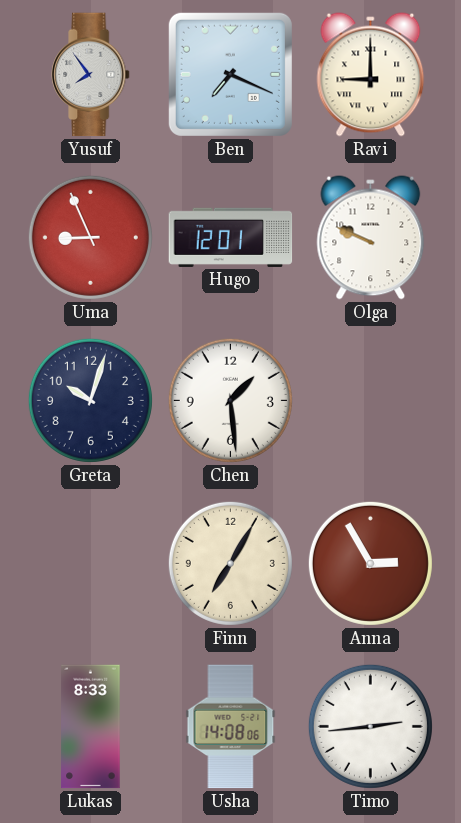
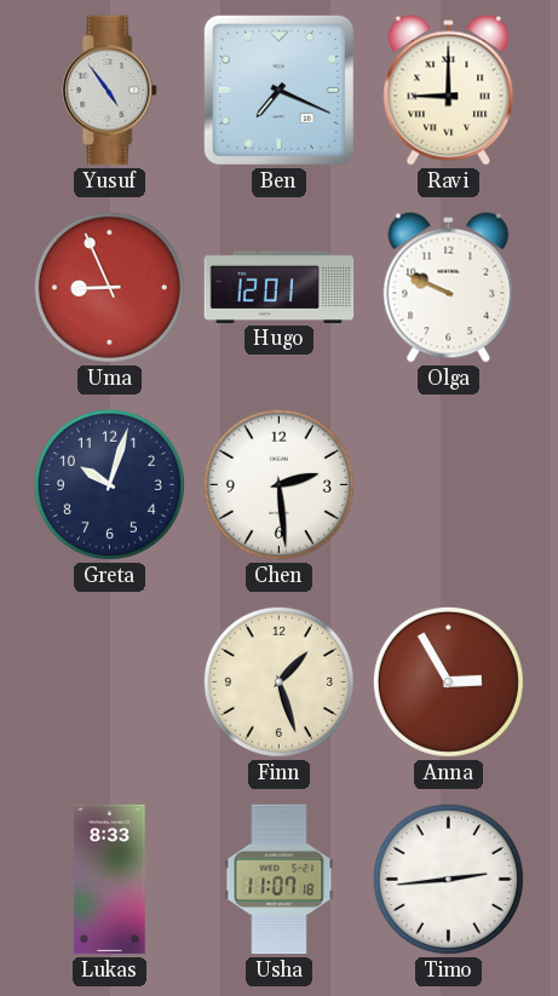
Yusuf: 7:54 -> 4:54
Chen: 1:29 -> 2:29
Finn: 7:05 -> 1:27
Usha: 14:08 -> 11:07
